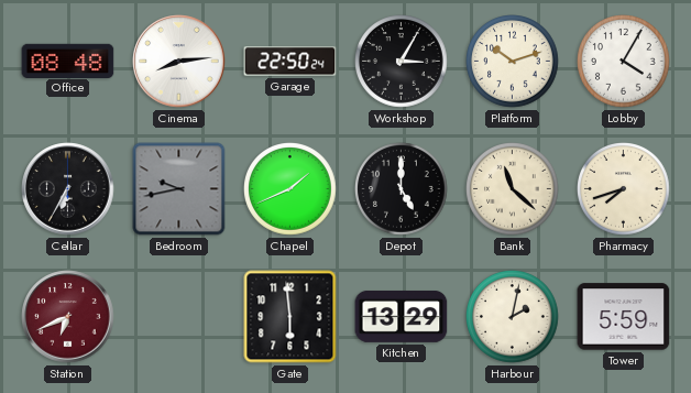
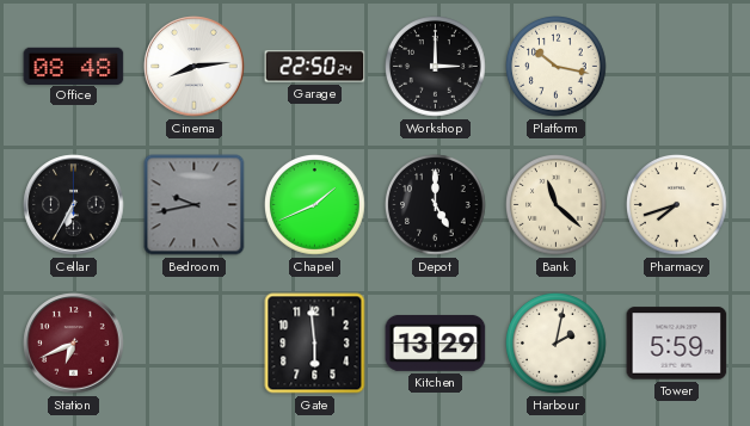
Workshop: 3:05 -> 3:00
Platform: 10:12 -> 10:17
Lobby: 4:05 -> none
